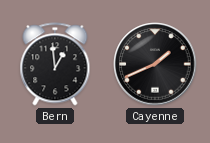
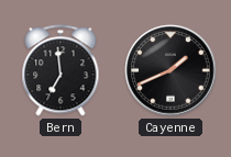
Bern: 12:59 -> 6:59
